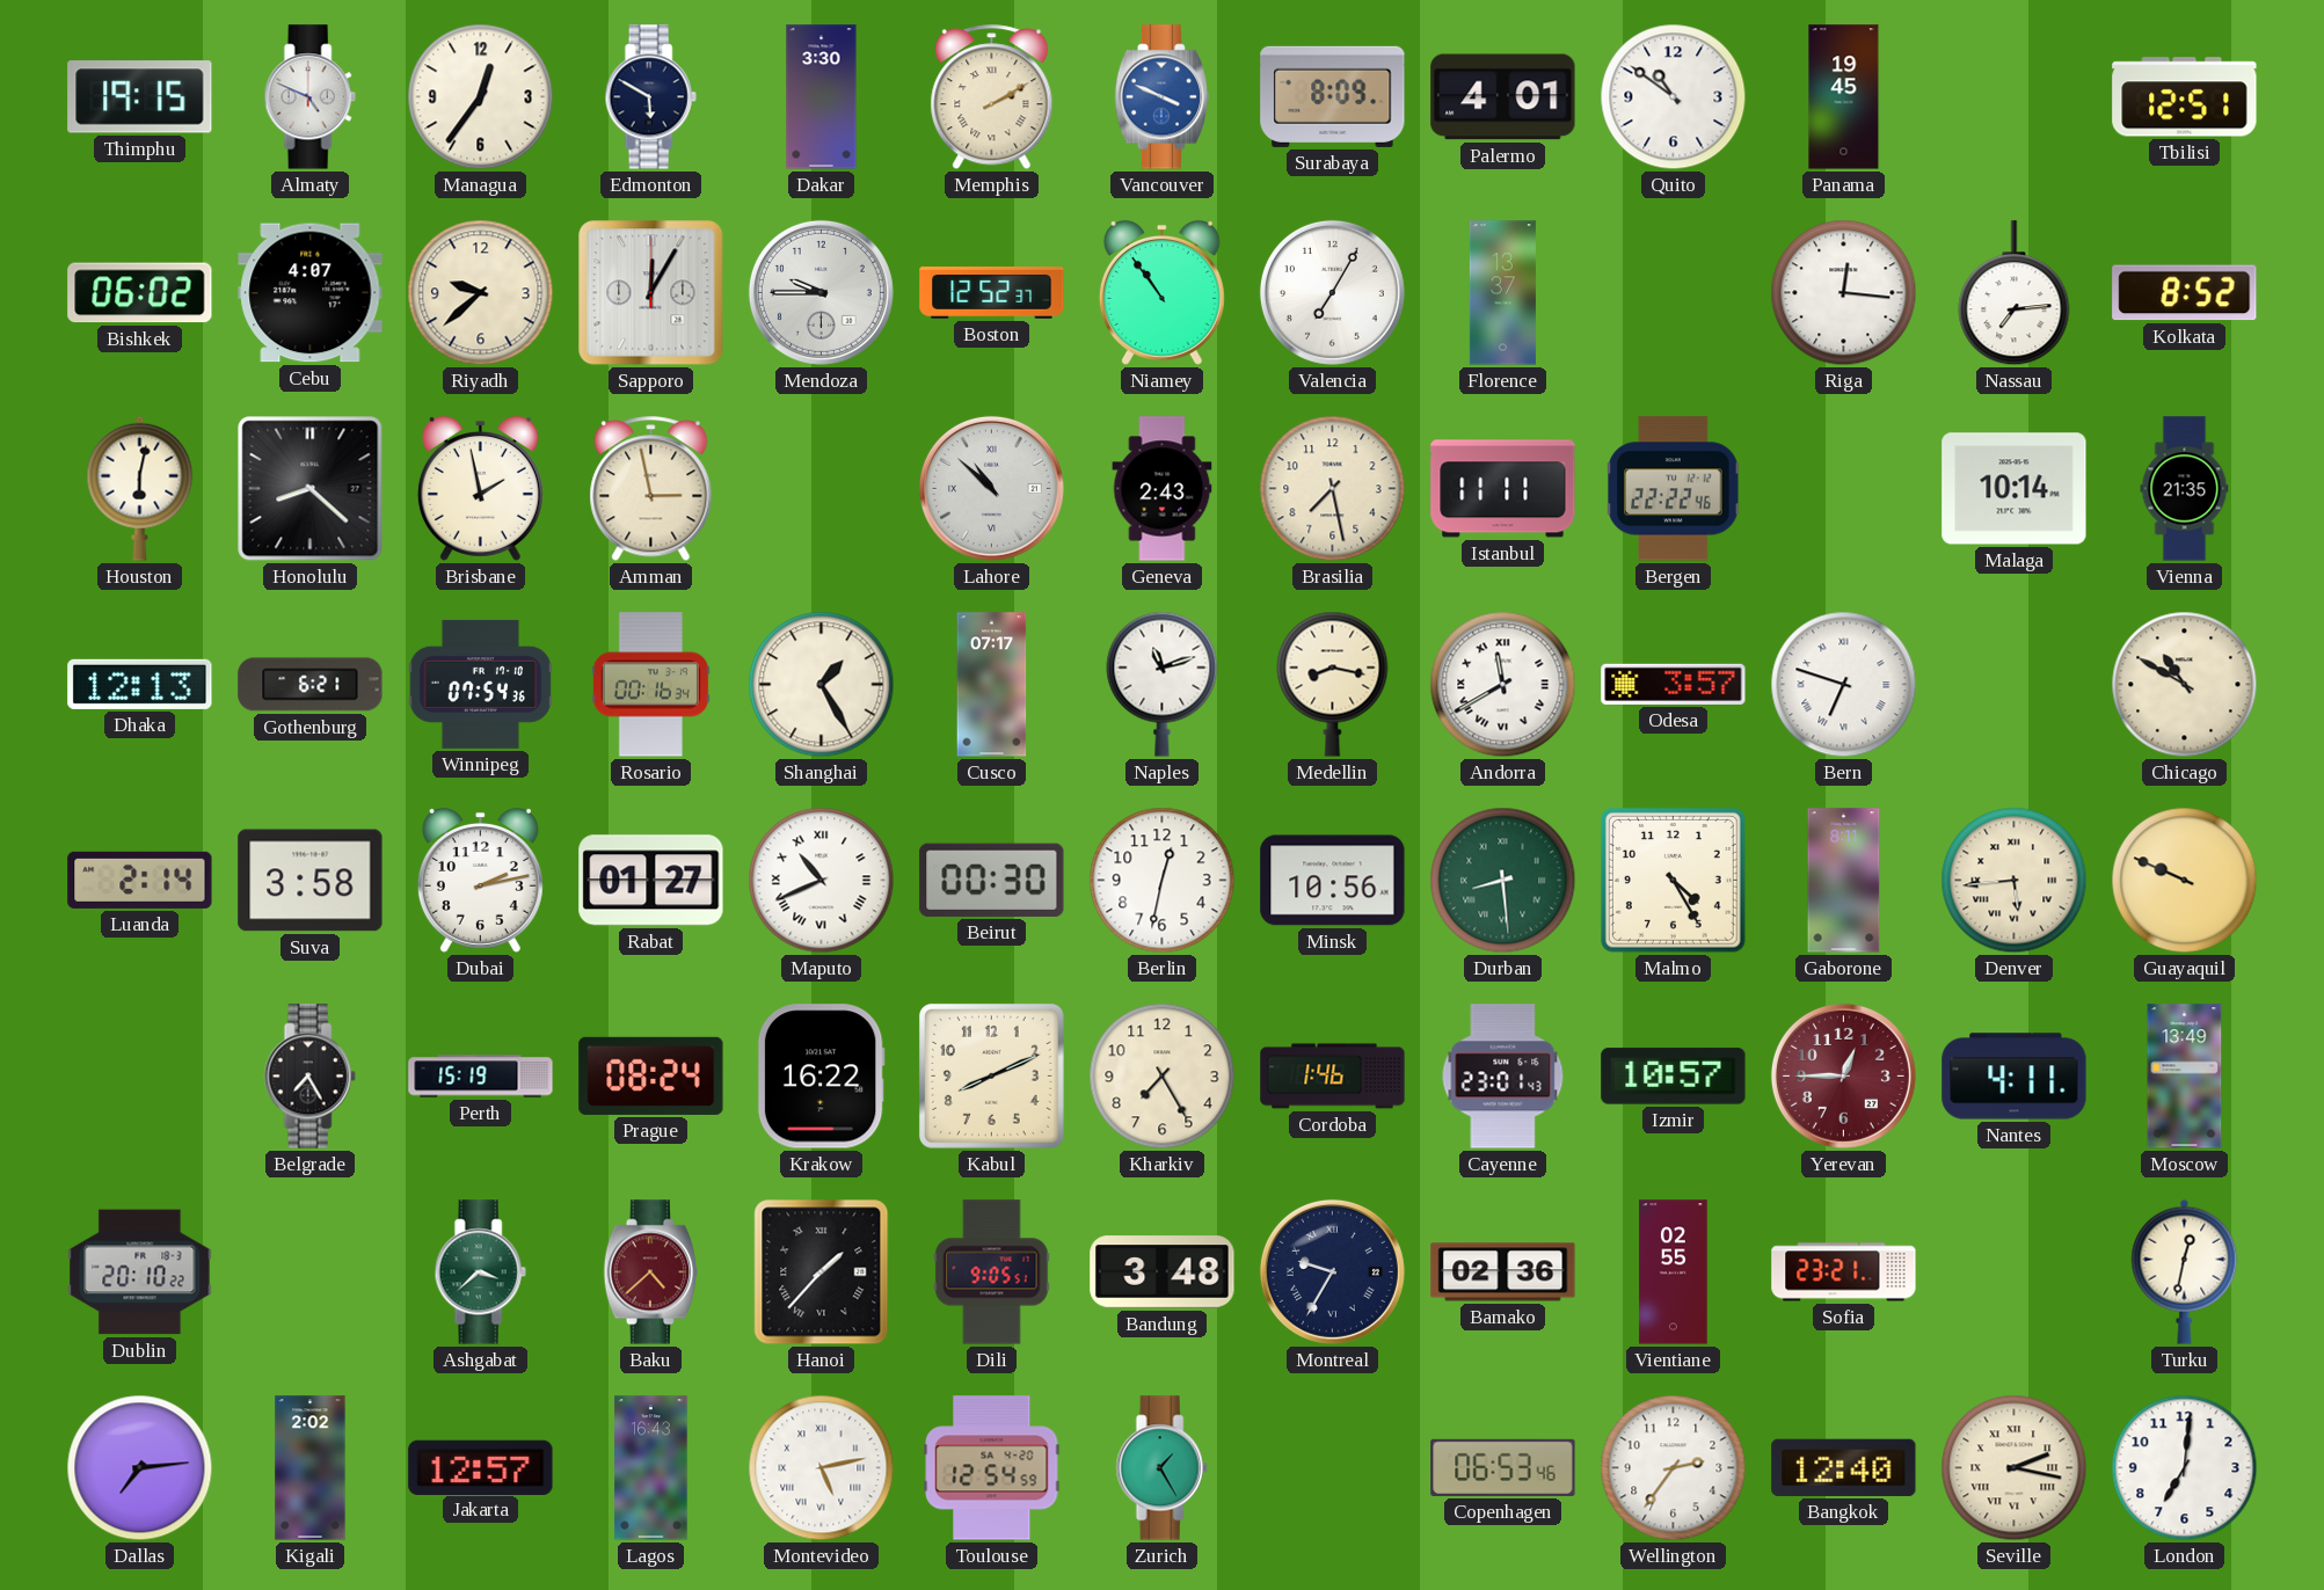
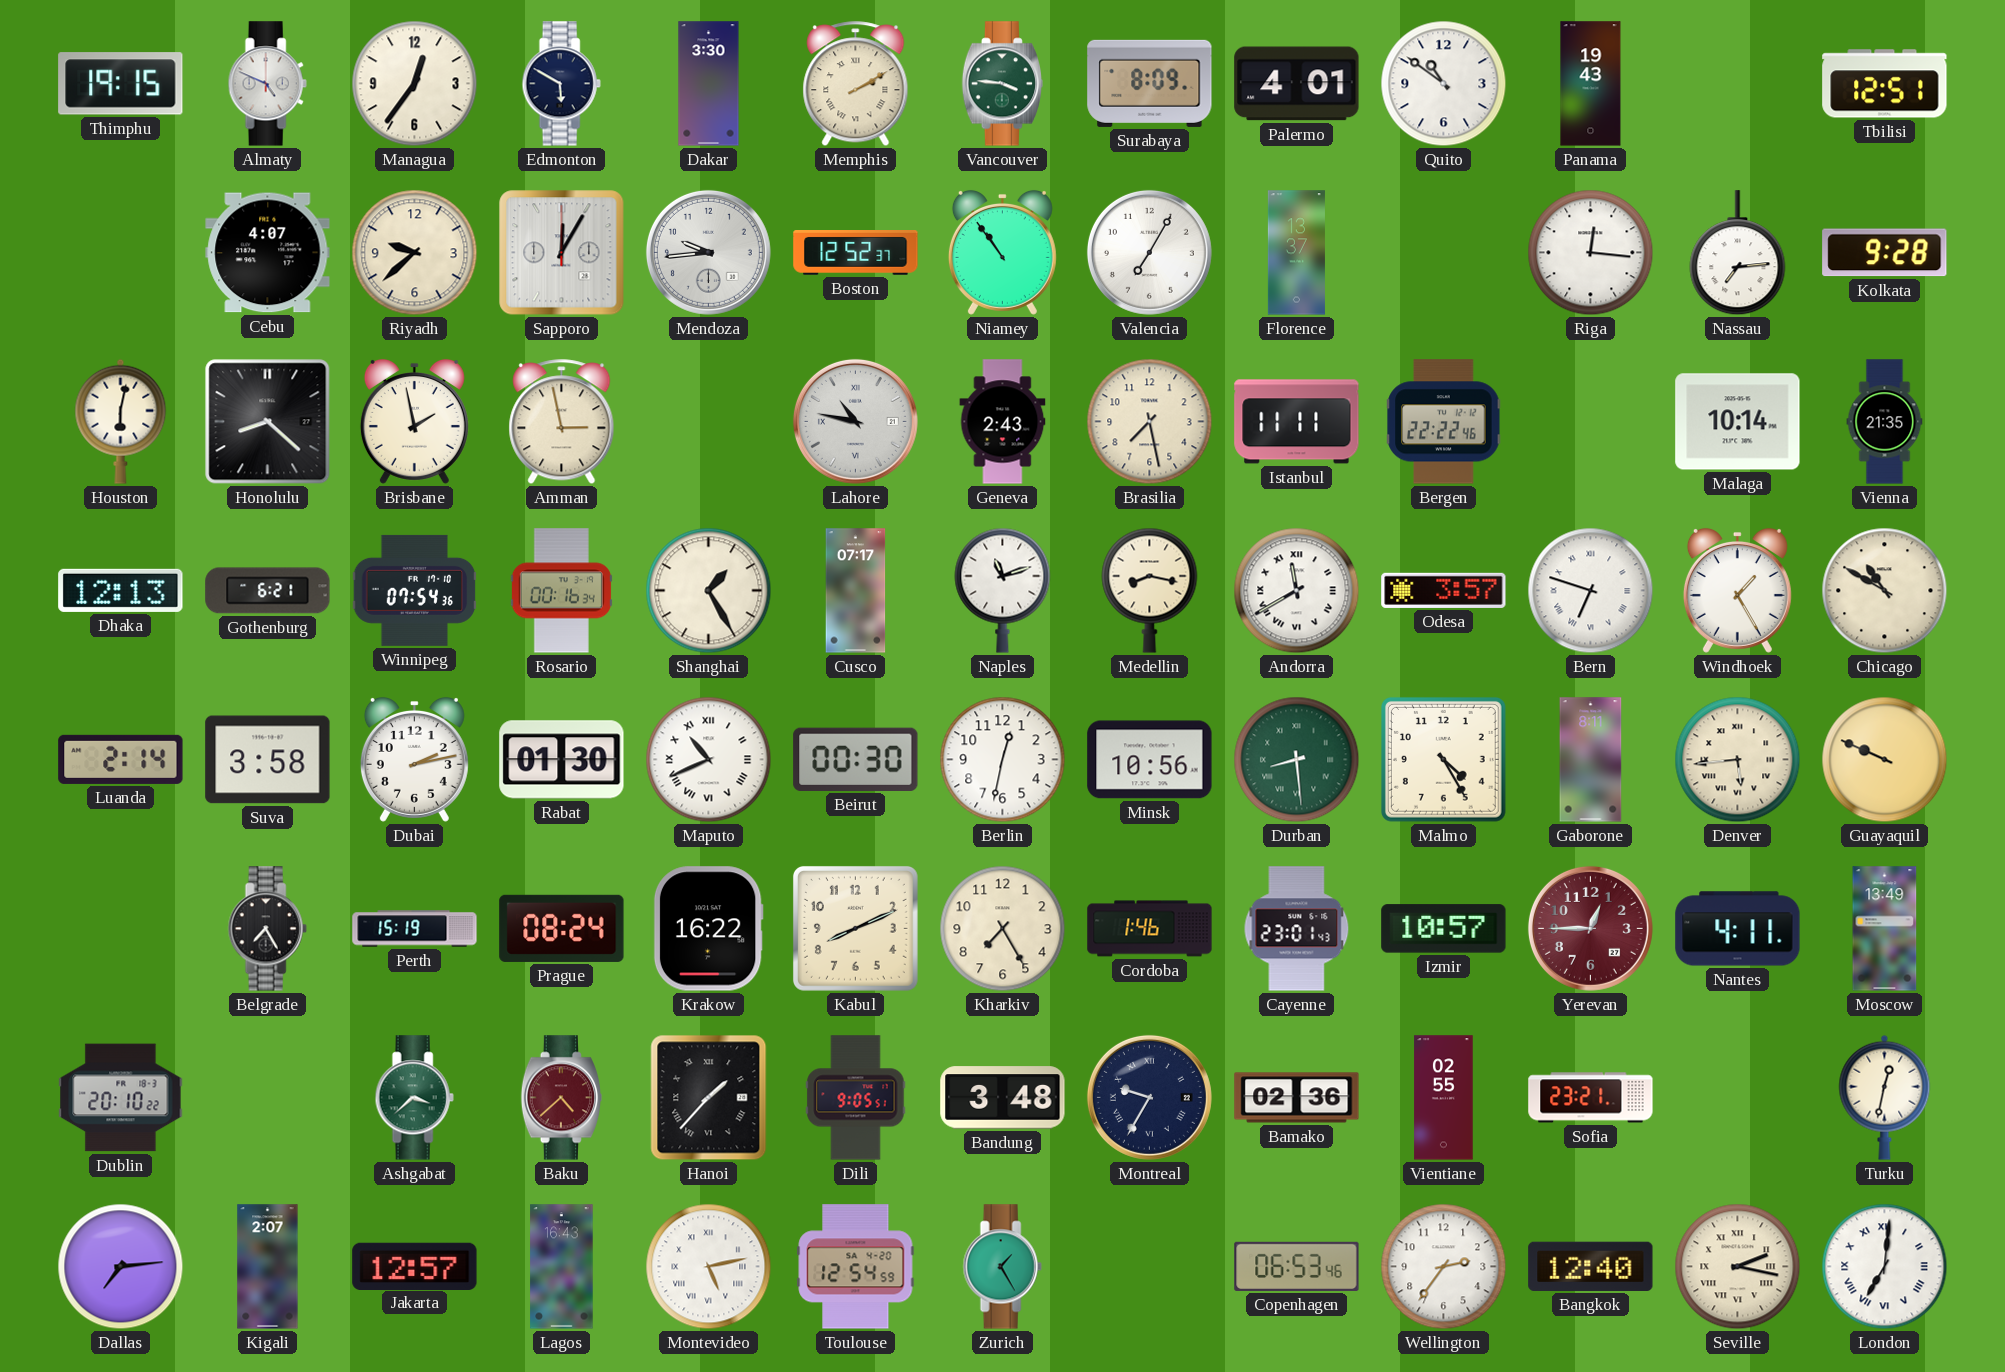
Vancouver: 3:49 -> 3:46
Vancouver dial: blue -> green
Panama: 19:45 -> 19:43
Bishkek: 06:02 -> none
Mendoza: 9:45 -> 9:44
Kolkata: 8:52 -> 9:28
Lahore: 10:52 -> 10:47
Windhoek: none -> 1:25
Rabat: 01:27 -> 01:30
Kigali: 2:02 -> 2:07
London numerals: Arabic -> Roman
